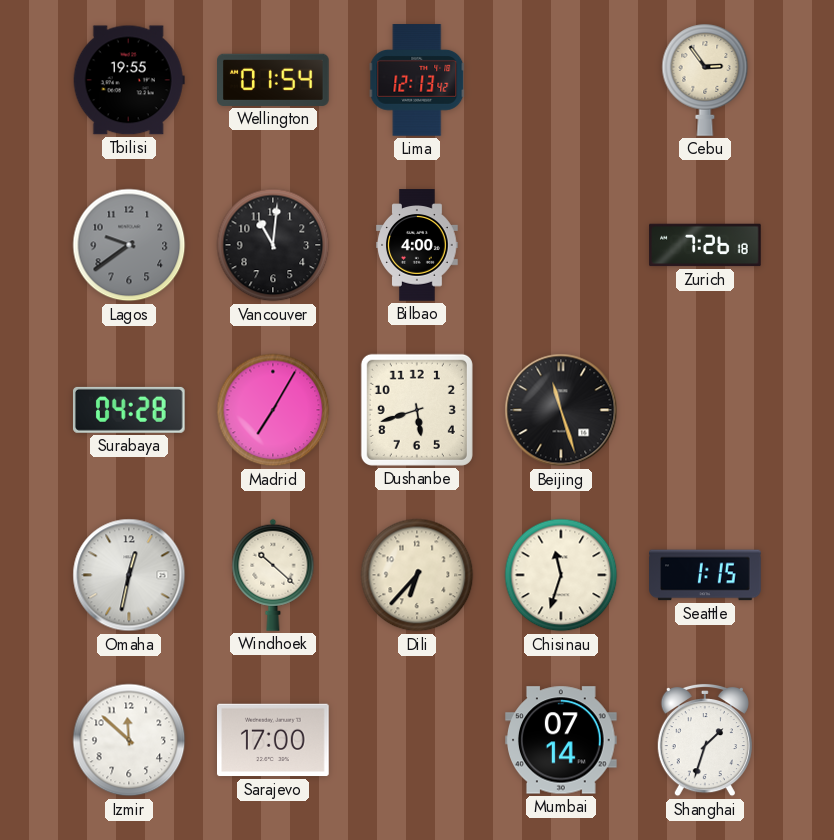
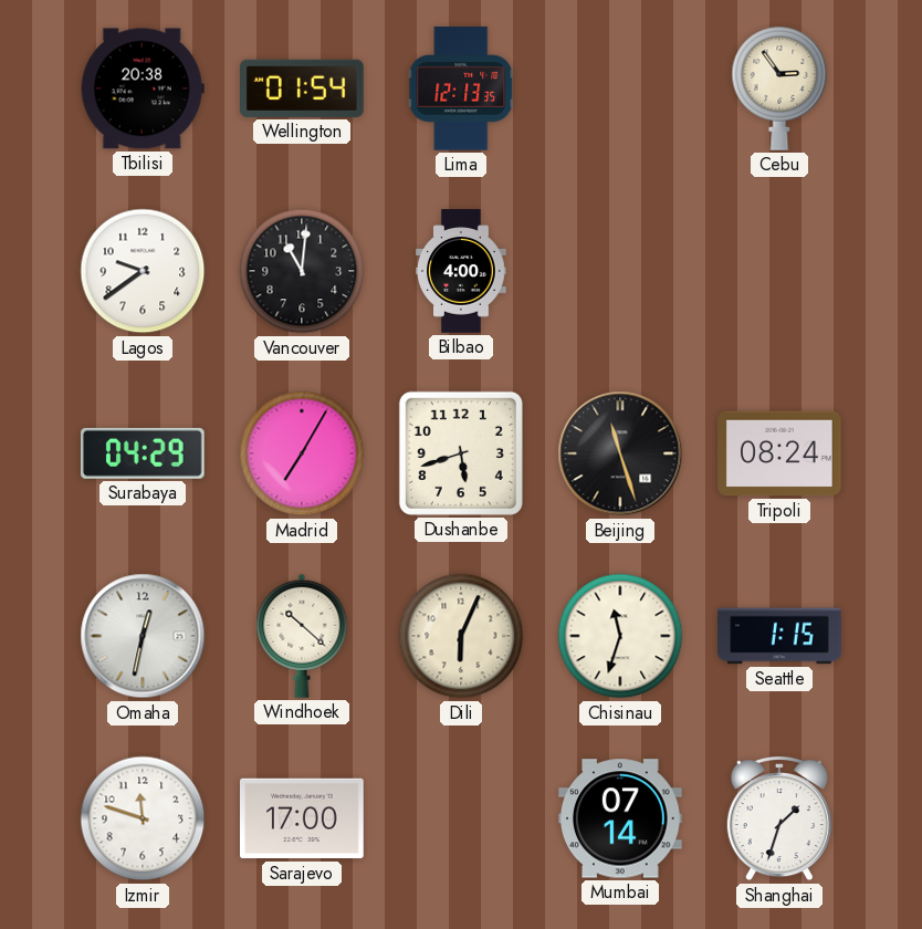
Tbilisi: 19:55 -> 20:38
Lima: 12:13:42 -> 12:13:35
Lagos dial: grey -> white
Zurich: 7:26 -> none
Surabaya: 04:28 -> 04:29
Tripoli: none -> 08:24
Dili: 6:37 -> 6:04
Izmir: 11:52 -> 11:48
